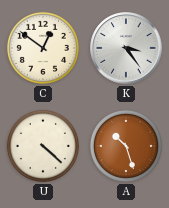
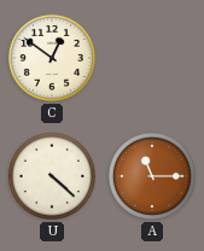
K: 3:24 -> none
A: 10:27 -> 11:15
